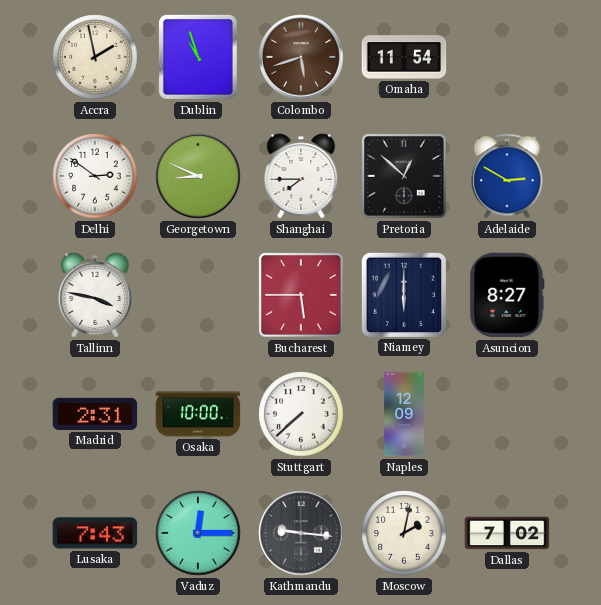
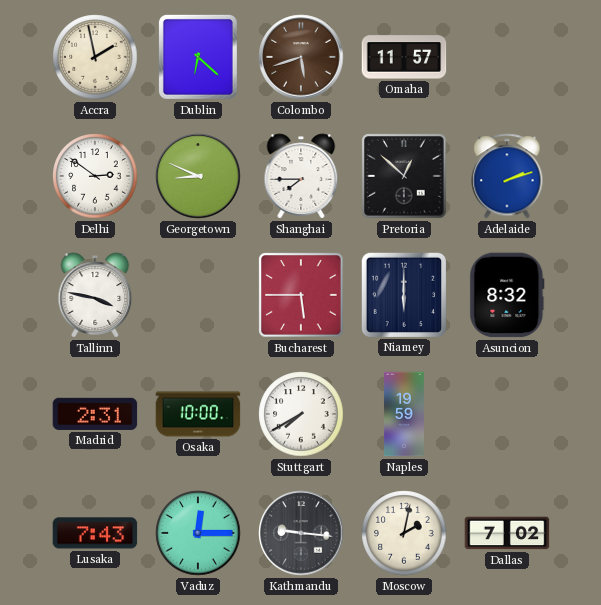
Dublin: 10:57 -> 6:22
Omaha: 11:54 -> 11:57
Adelaide: 2:50 -> 2:12
Asuncion: 8:27 -> 8:32
Stuttgart: 7:38 -> 7:40
Naples: 12:09 -> 19:59
